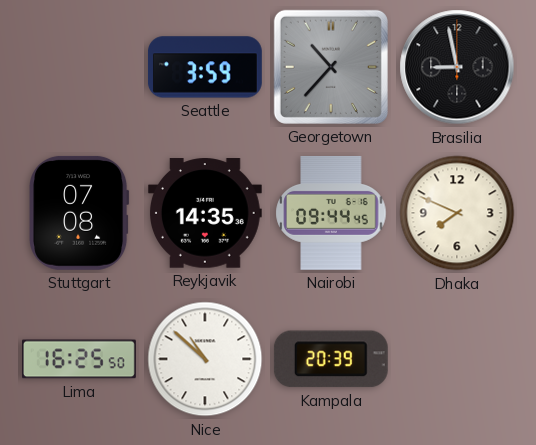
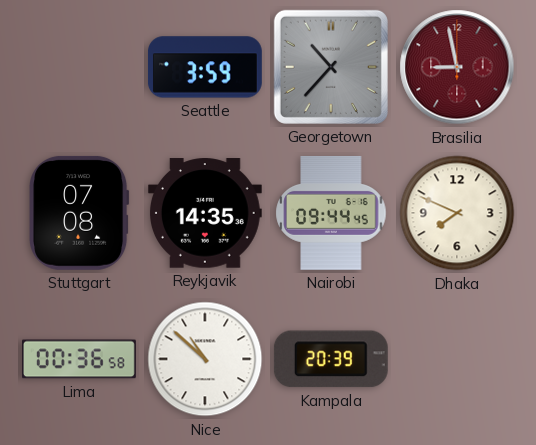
Brasilia dial: black -> burgundy
Lima: 16:25 -> 00:36
